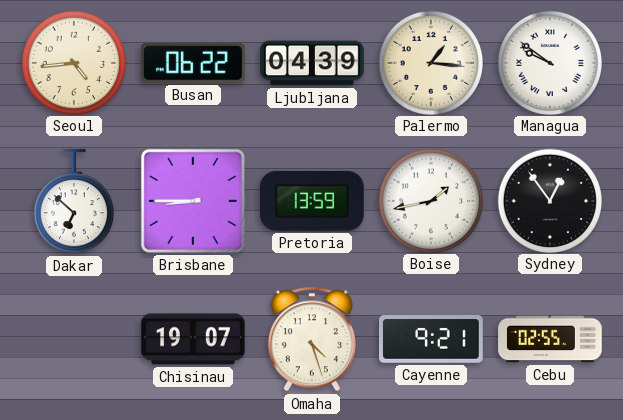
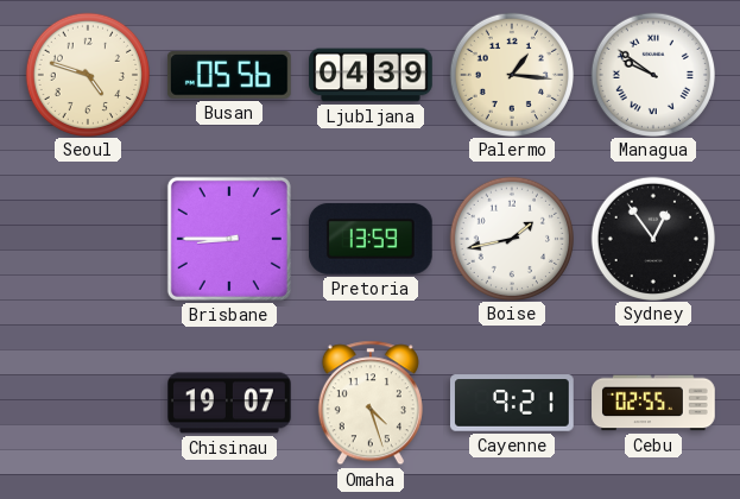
Seoul: 4:44 -> 4:48
Busan: 06:22 -> 05:56
Dakar: 6:52 -> none
